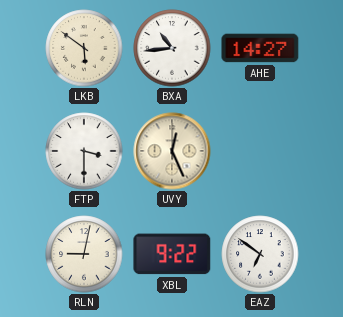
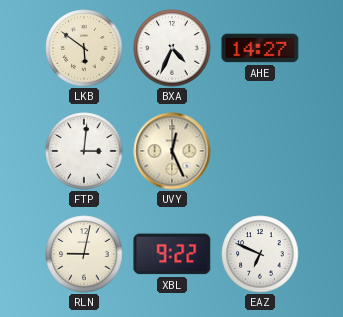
BXA: 10:44 -> 4:34
FTP: 3:30 -> 3:01
EAZ: 6:51 -> 6:49
